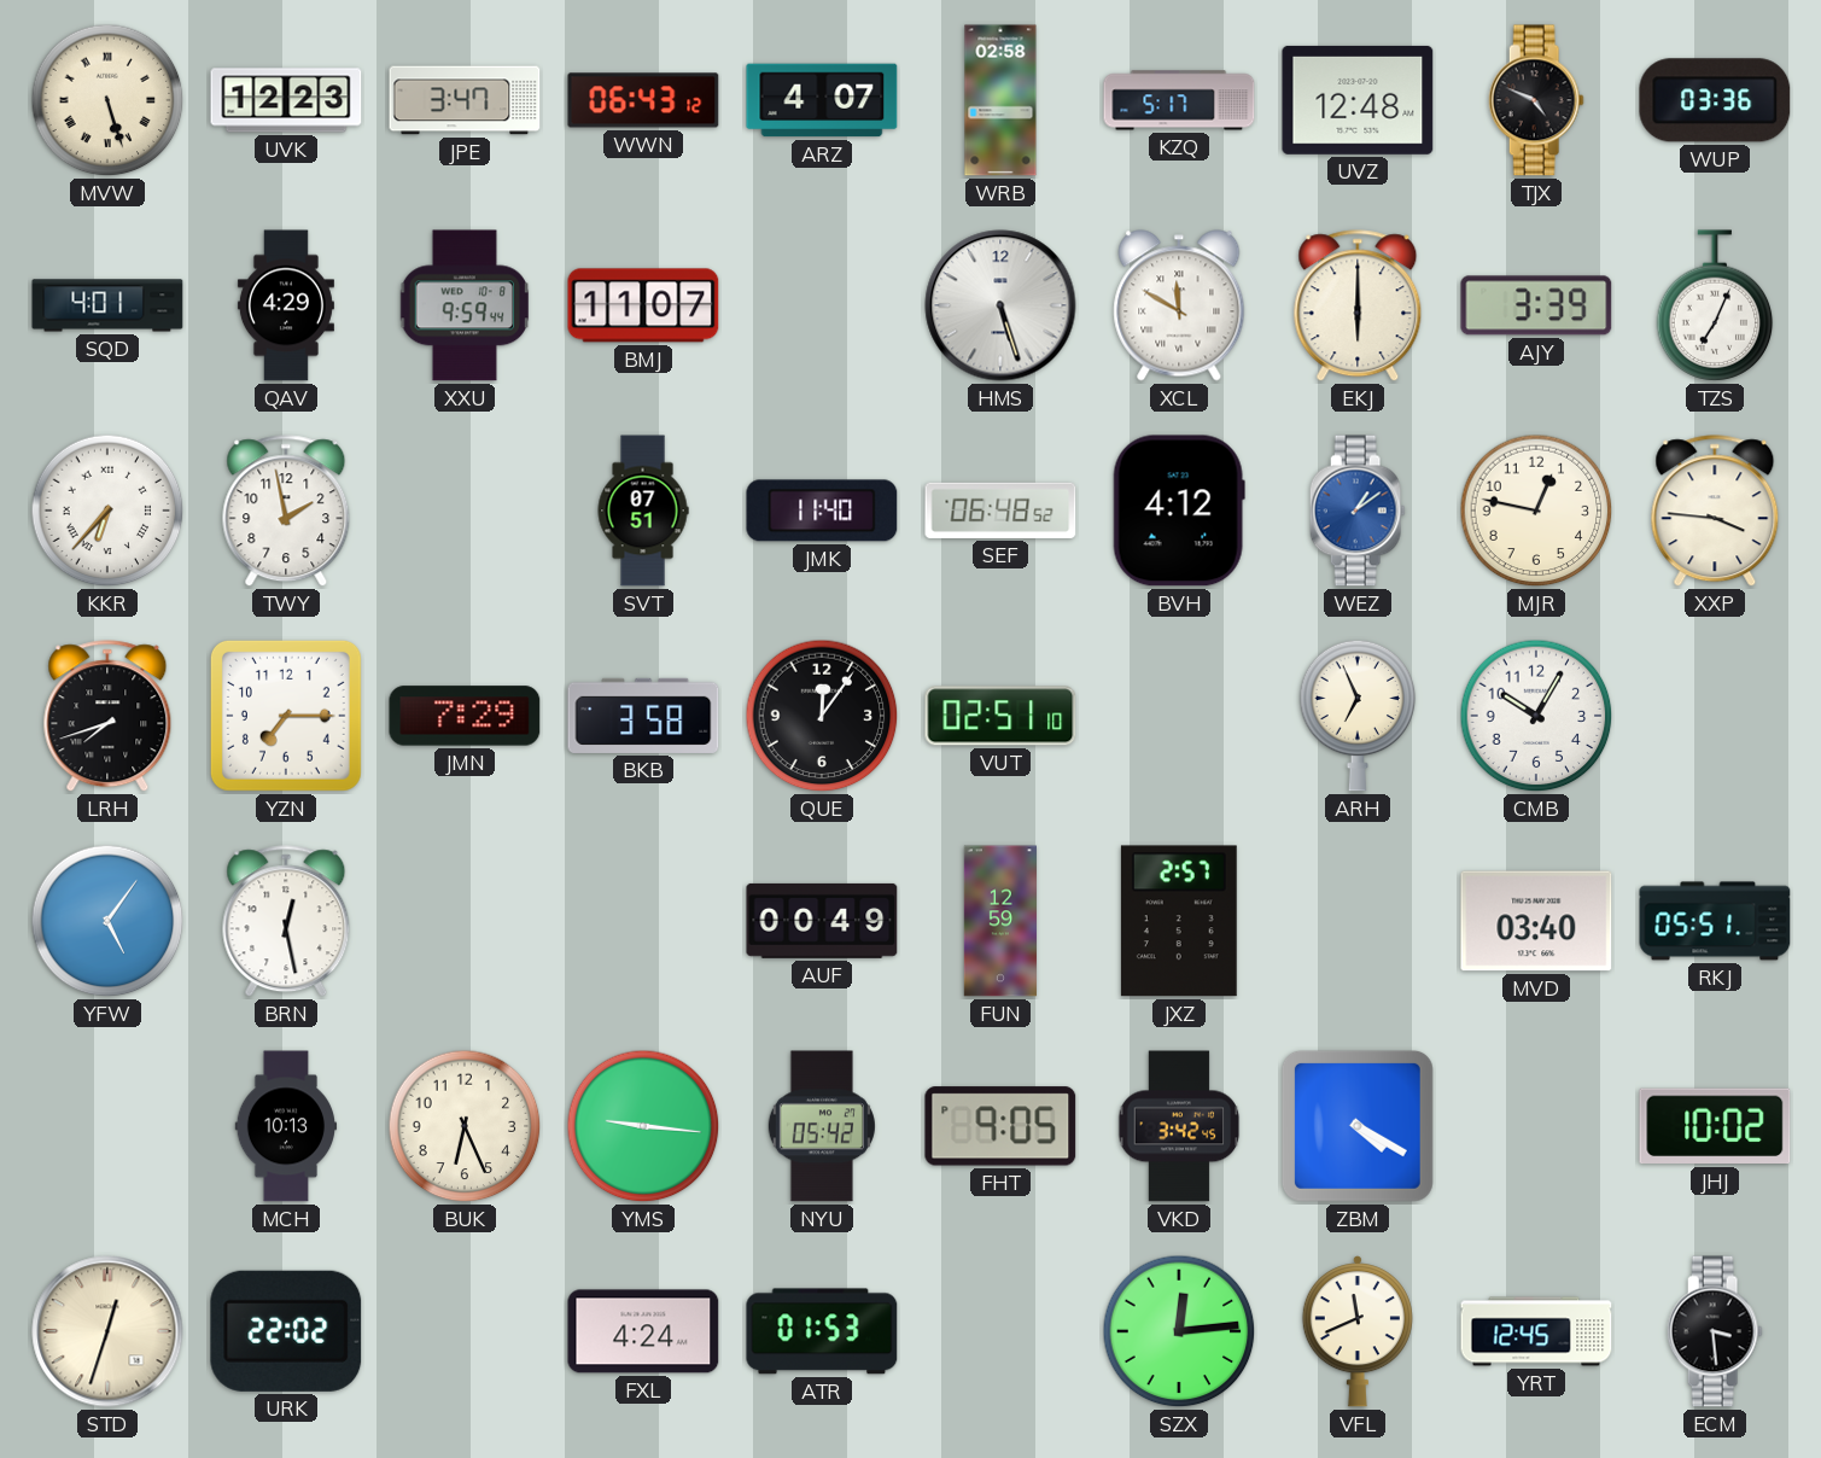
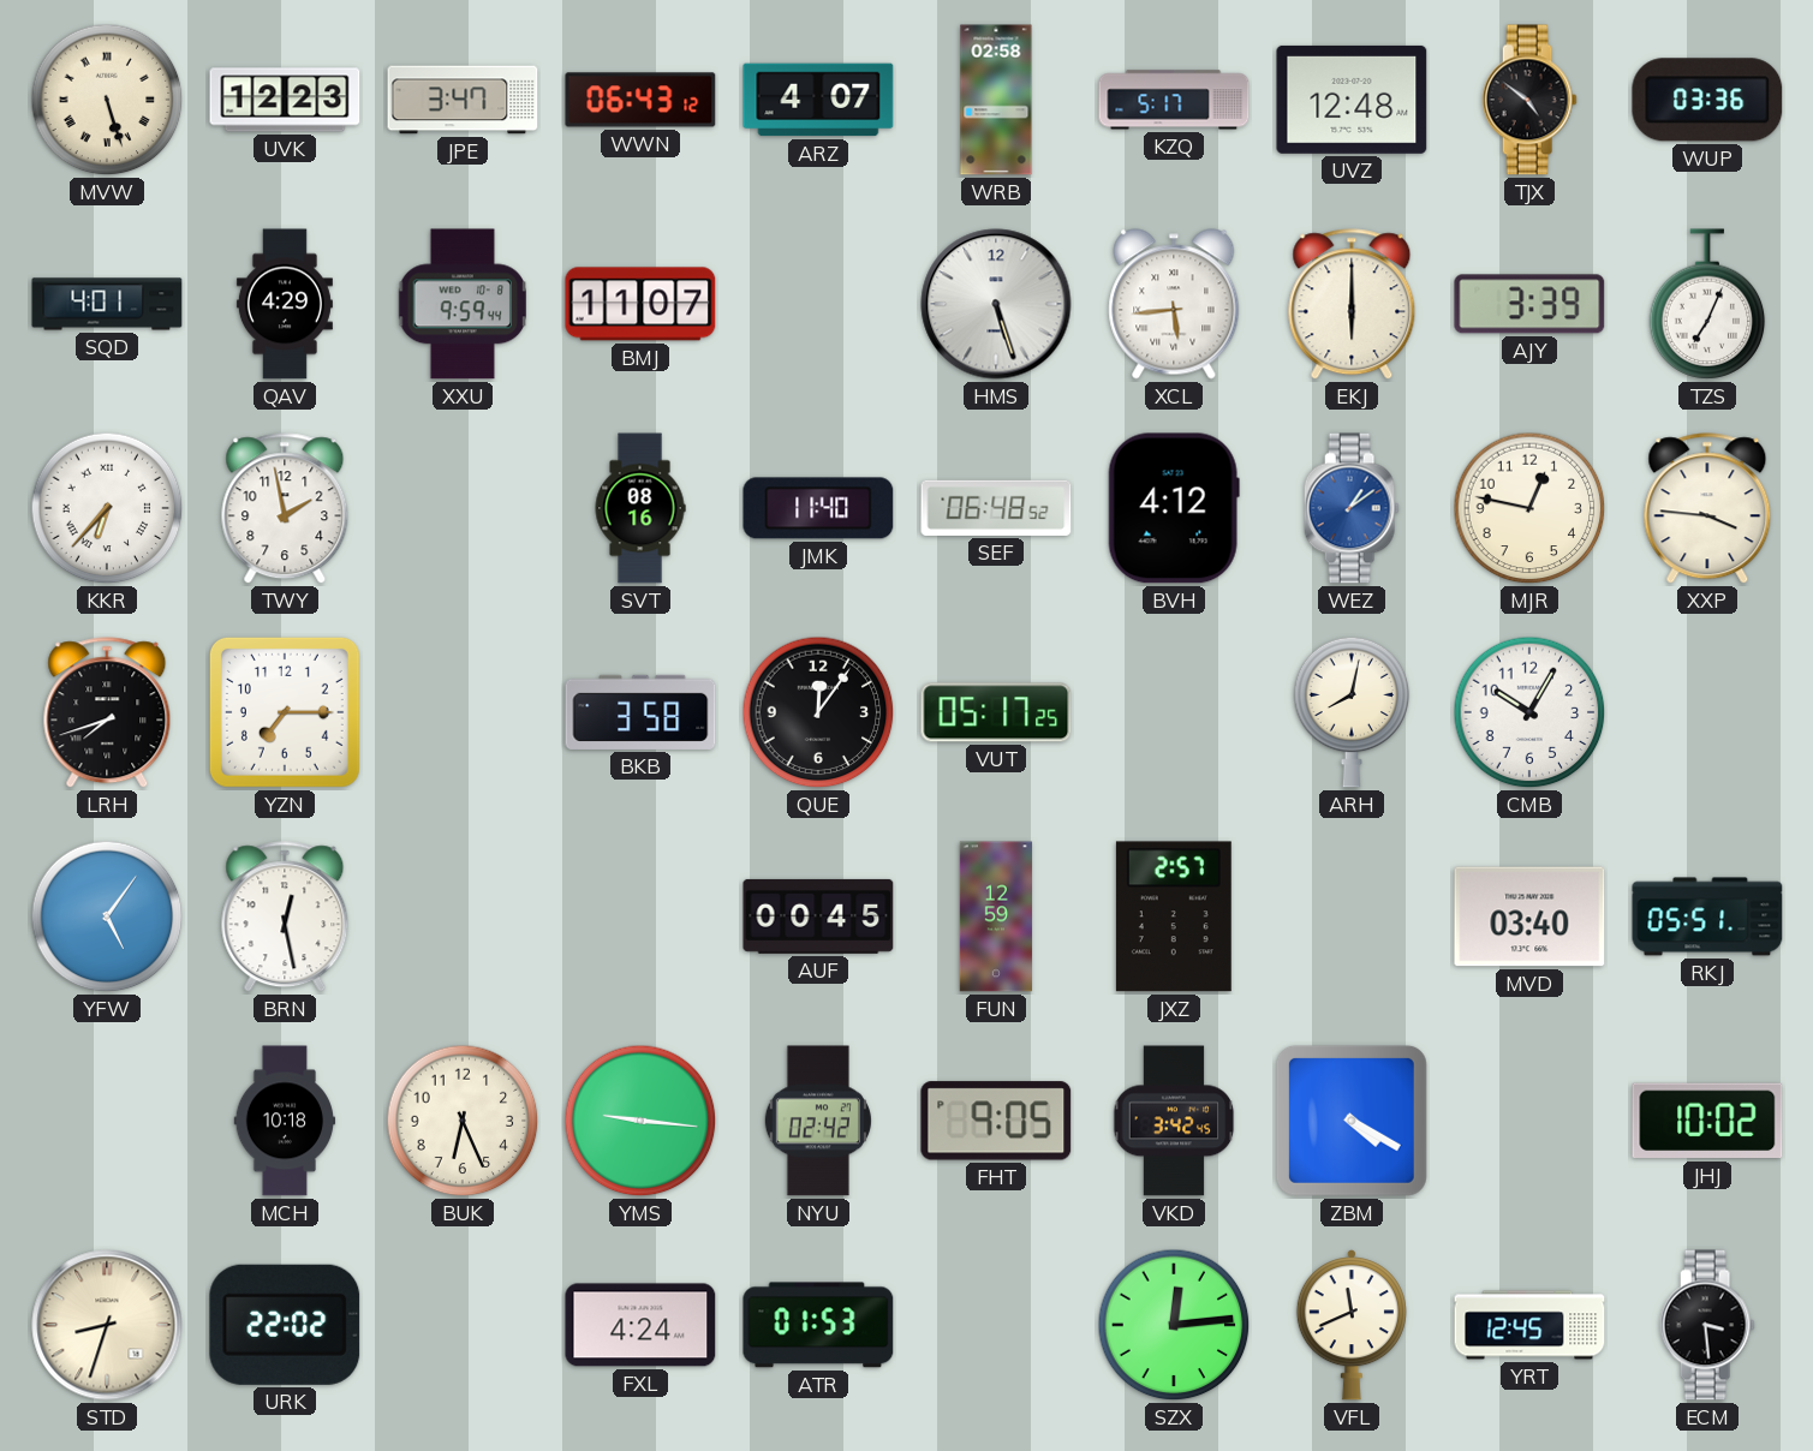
TJX: 4:49 -> 4:51
XCL: 11:50 -> 5:44
SVT: 07:51 -> 08:16
JMN: 7:29 -> none
VUT: 02:51 -> 05:17
ARH: 6:56 -> 8:02
AUF: 00:49 -> 00:45
MCH: 10:13 -> 10:18
NYU: 05:42 -> 02:42
STD: 12:33 -> 8:33
